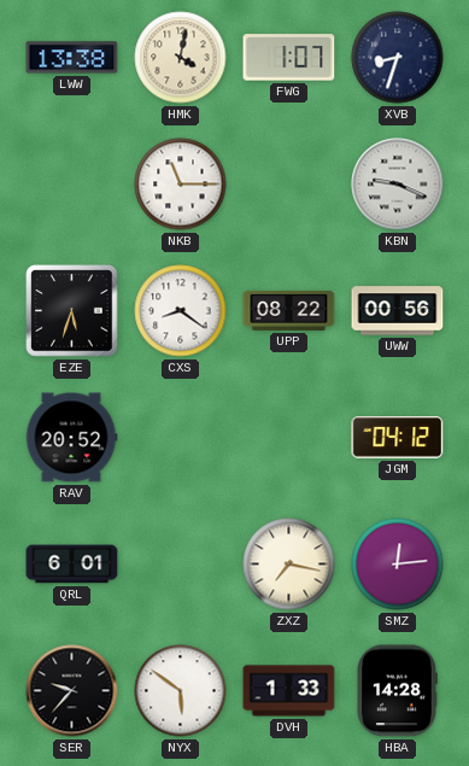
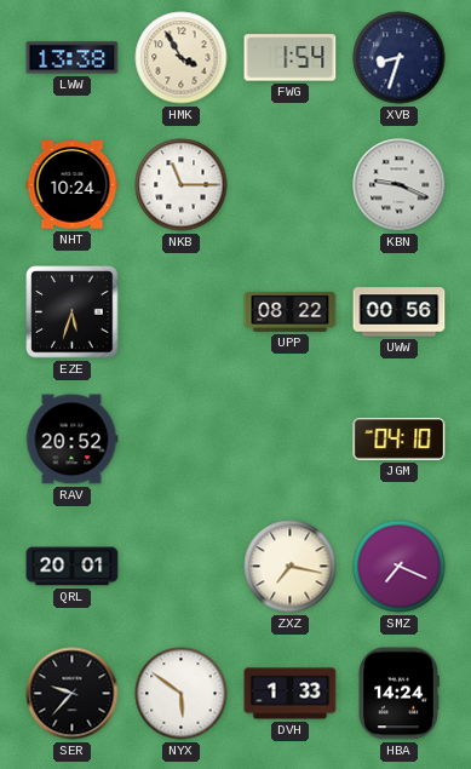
HMK: 4:02 -> 3:55
FWG: 1:07 -> 1:54
NHT: none -> 10:24
CXS: 8:21 -> none
JGM: 04:12 -> 04:10
QRL: 6:01 -> 20:01
SMZ: 12:14 -> 7:19
HBA: 14:28 -> 14:24
